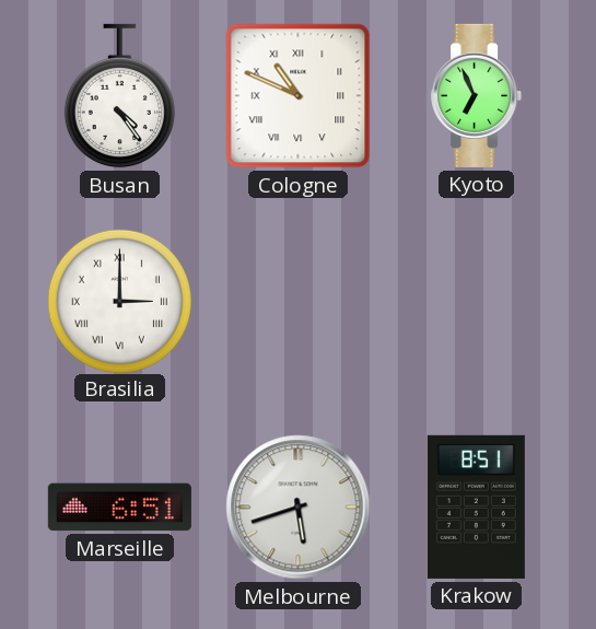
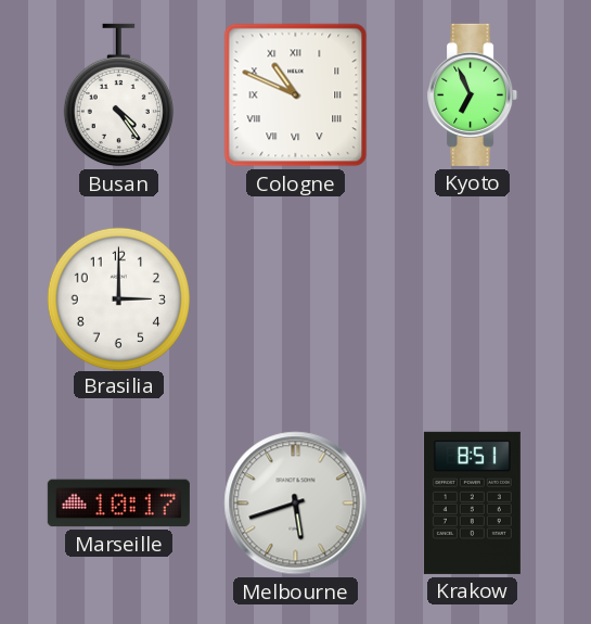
Brasilia numerals: Roman -> Arabic
Marseille: 6:51 -> 10:17
